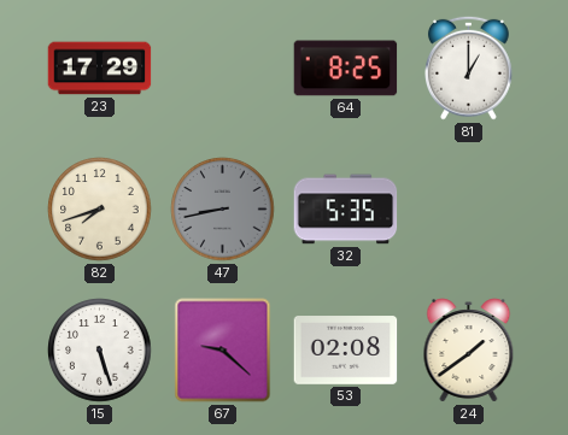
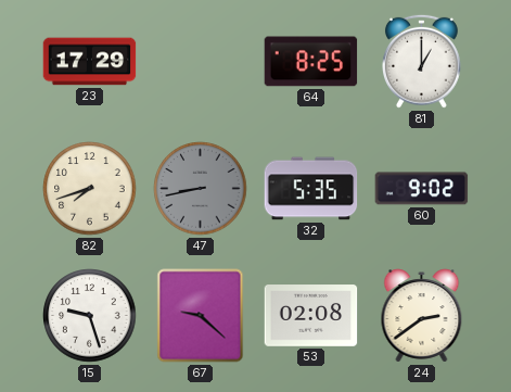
60: none -> 9:02
15: 5:27 -> 9:27
24: 1:39 -> 2:39
